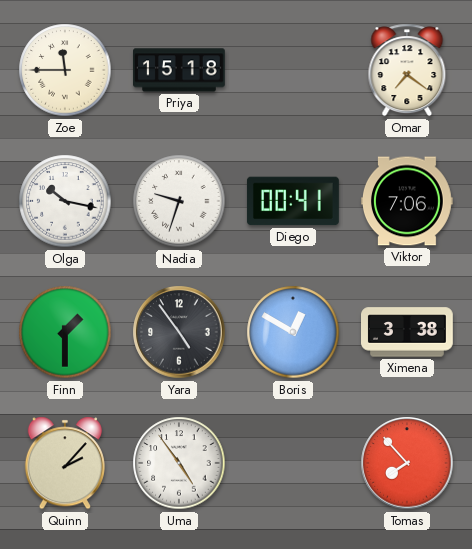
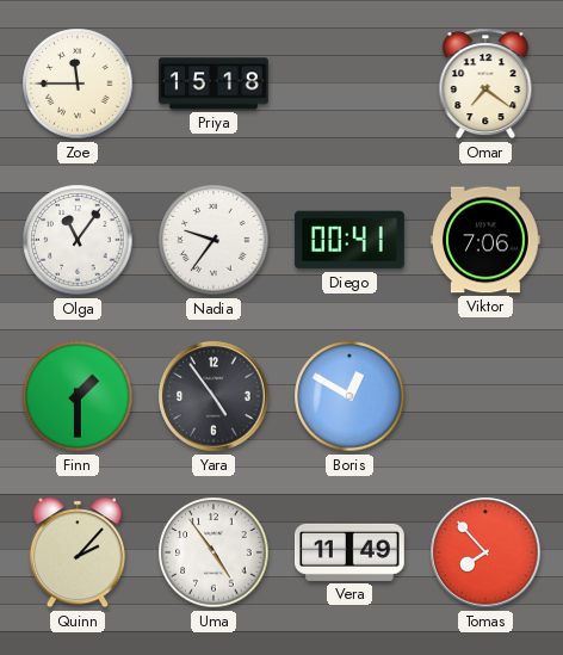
Olga: 10:17 -> 11:06
Nadia: 9:33 -> 9:36
Ximena: 3:38 -> none
Vera: none -> 11:49
